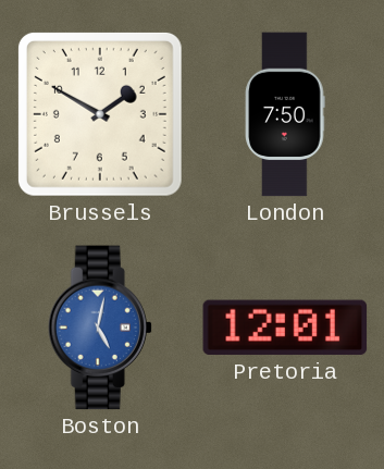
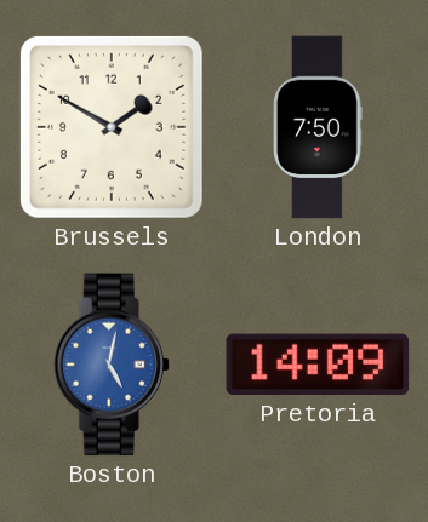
Pretoria: 12:01 -> 14:09
